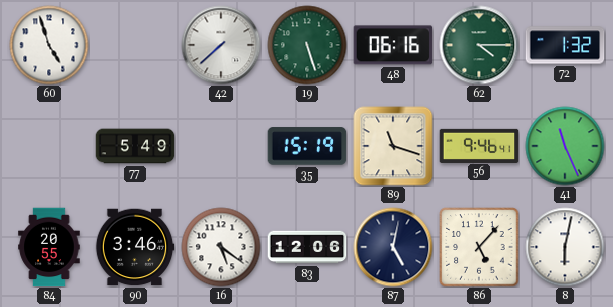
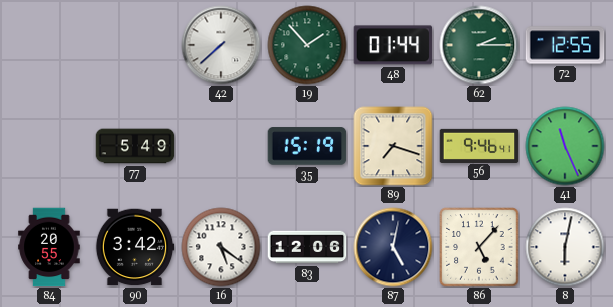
60: 4:57 -> none
19: 5:27 -> 1:53
48: 06:16 -> 01:44
62: 4:15 -> 2:15
72: 1:32 -> 12:55
89: 11:18 -> 7:18
90: 3:46 -> 3:42
